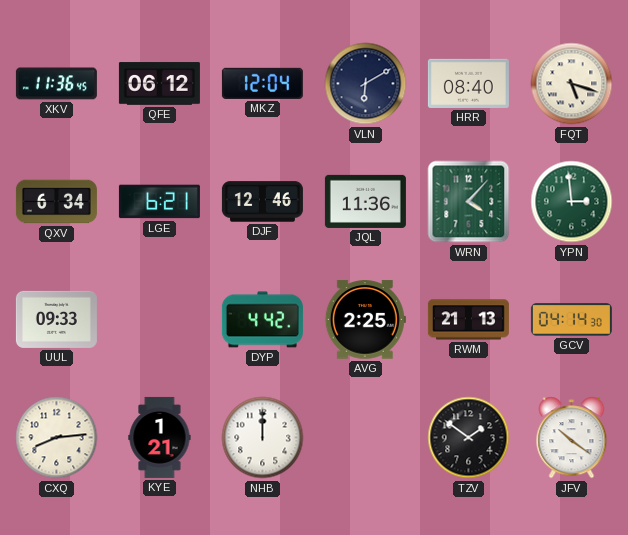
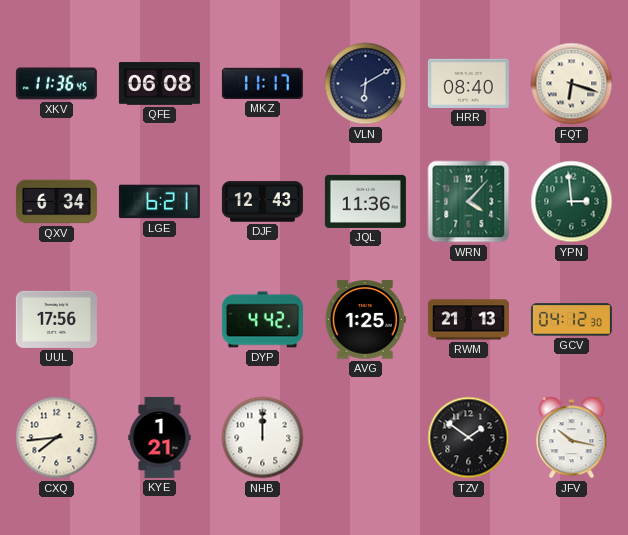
QFE: 06:12 -> 06:08
MKZ: 12:04 -> 11:17
FQT: 5:18 -> 6:18
DJF: 12:46 -> 12:43
UUL: 09:33 -> 17:56
AVG: 2:25 -> 1:25
GCV: 04:14 -> 04:12
CXQ: 8:14 -> 7:44
JFV: 10:21 -> 10:17
